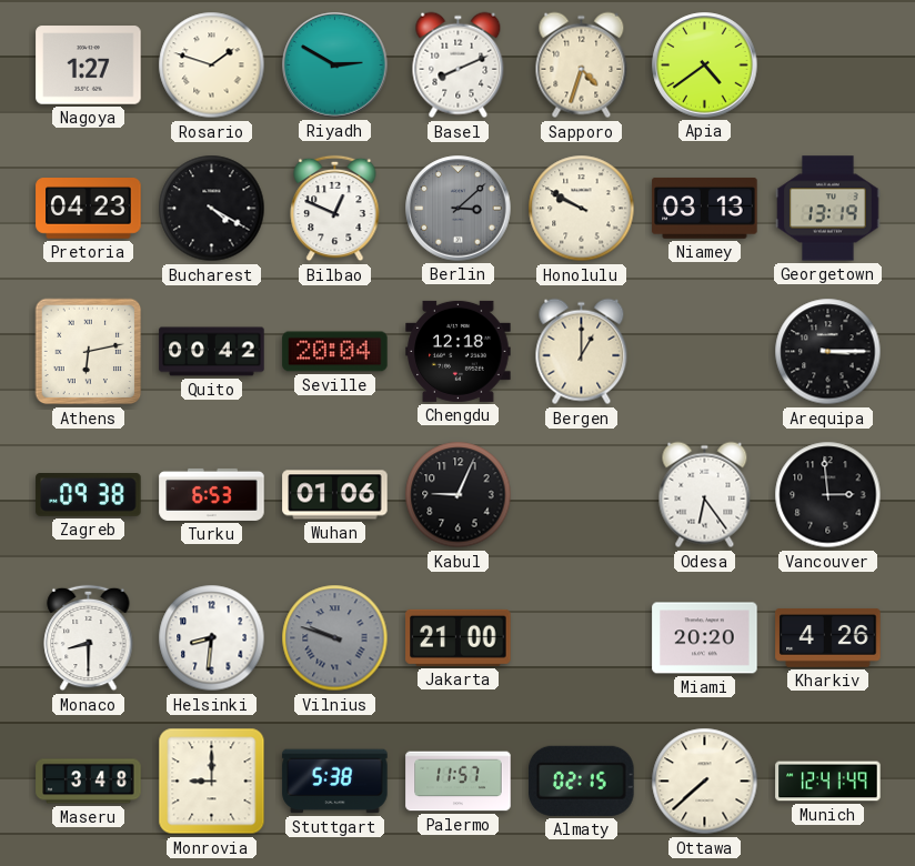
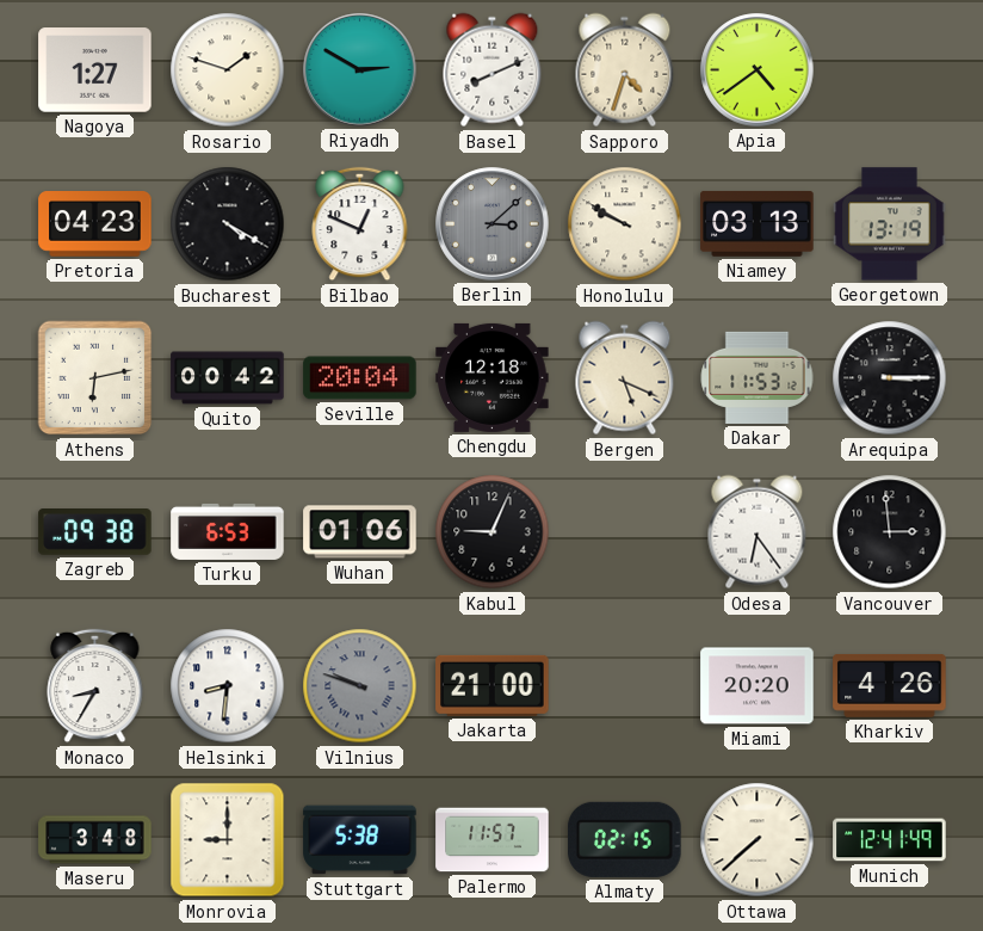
Bergen: 1:00 -> 5:19
Dakar: none -> 11:53
Monaco: 8:30 -> 8:35
